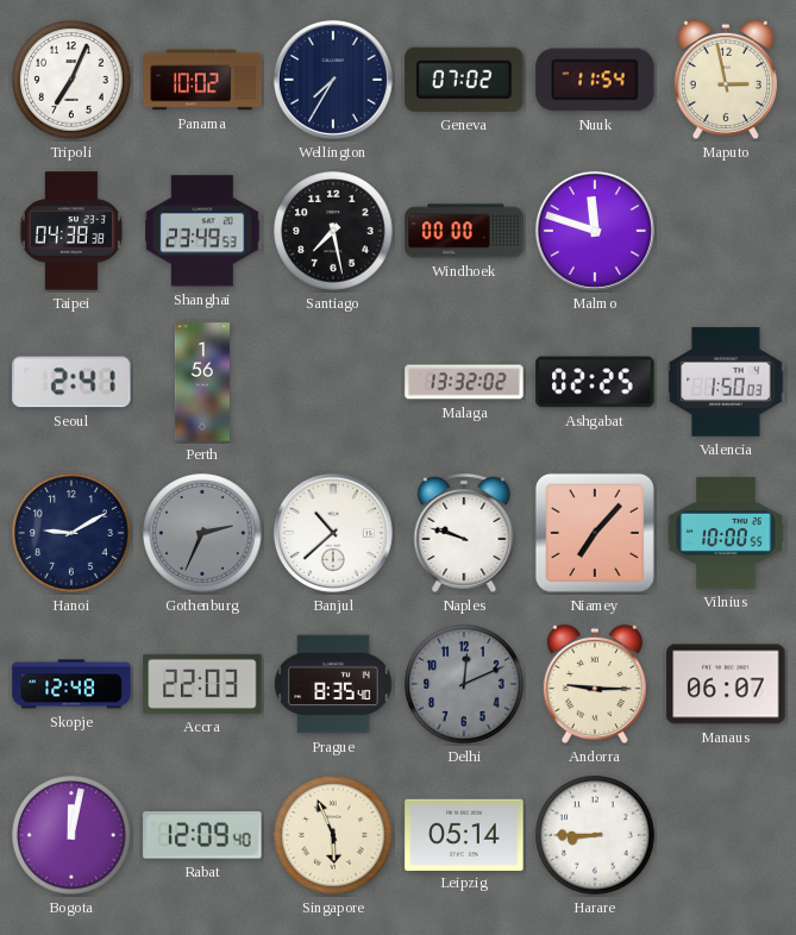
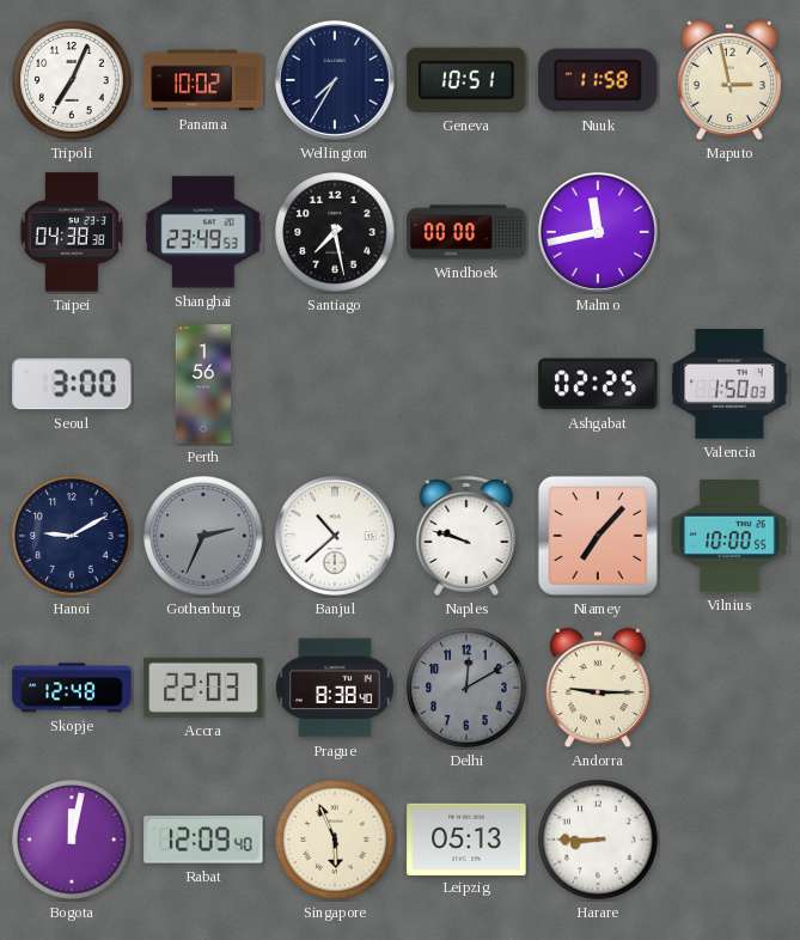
Geneva: 07:02 -> 10:51
Nuuk: 11:54 -> 11:58
Malmo: 11:48 -> 11:43
Seoul: 2:41 -> 3:00
Malaga: 13:32 -> none
Prague: 8:35 -> 8:38
Delhi: 12:11 -> 12:10
Manaus: 06:07 -> none
Leipzig: 05:14 -> 05:13
